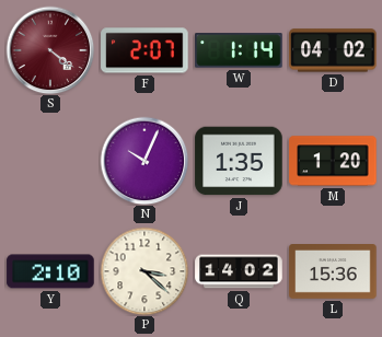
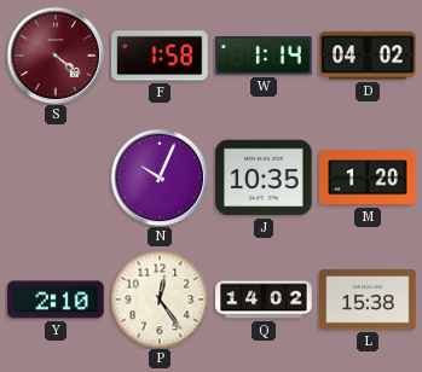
F: 2:07 -> 1:58
J: 1:35 -> 10:35
P: 3:22 -> 12:24
L: 15:36 -> 15:38
